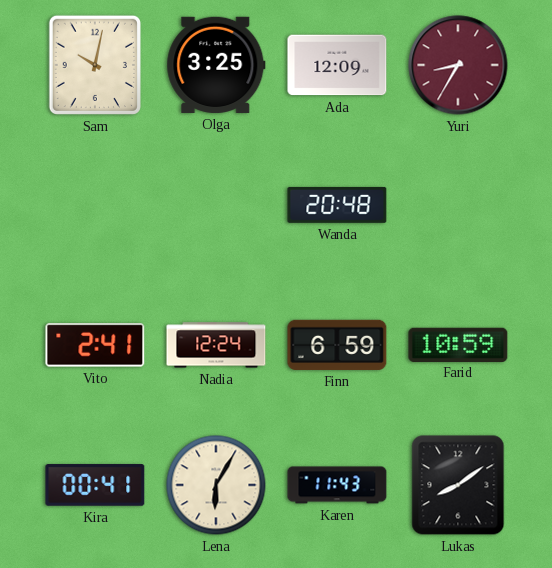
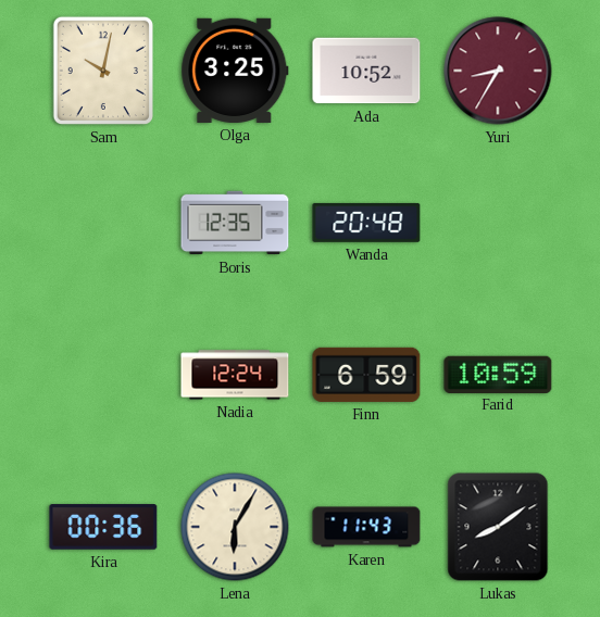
Ada: 12:09 -> 10:52
Boris: none -> 12:35
Vito: 2:41 -> none
Kira: 00:41 -> 00:36
